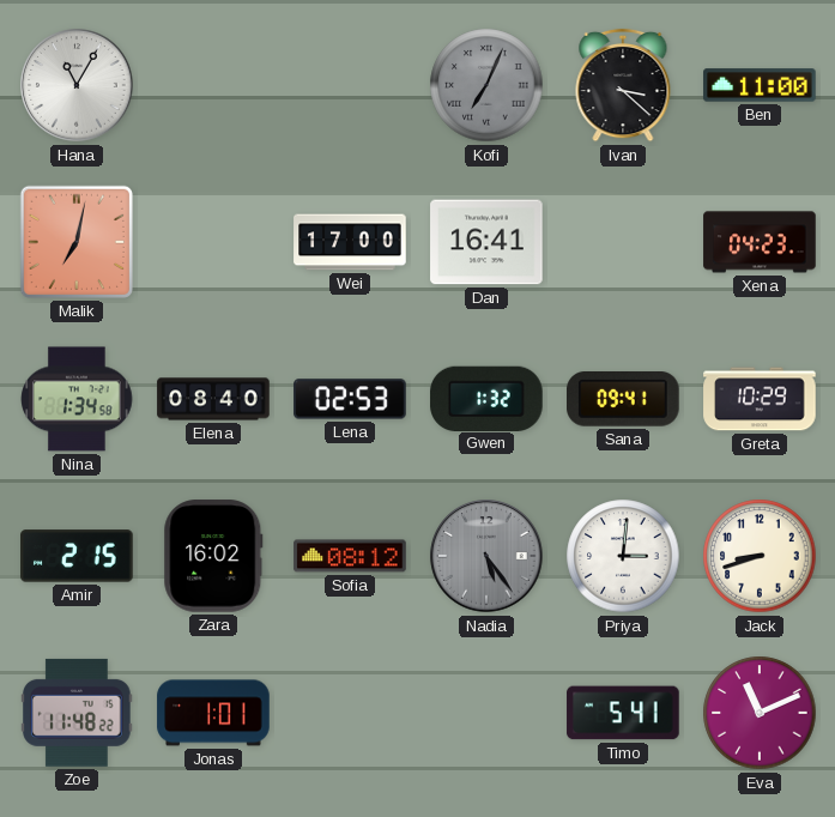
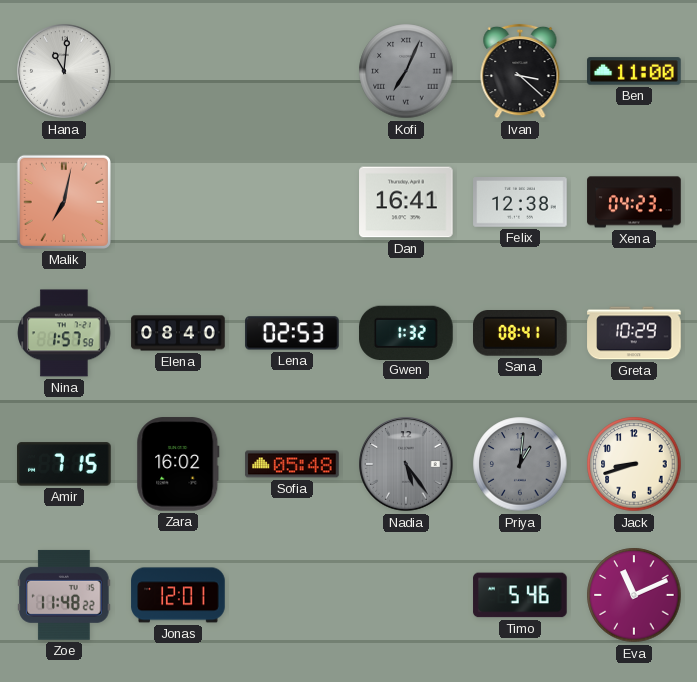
Hana: 11:05 -> 11:01
Wei: 17:00 -> none
Felix: none -> 12:38
Nina: 1:34 -> 1:57
Sana: 09:41 -> 08:41
Amir: 2:15 -> 7:15
Sofia: 08:12 -> 05:48
Priya: 3:01 -> 1:01
Priya dial: white -> grey
Jonas: 1:01 -> 12:01
Timo: 5:41 -> 5:46
